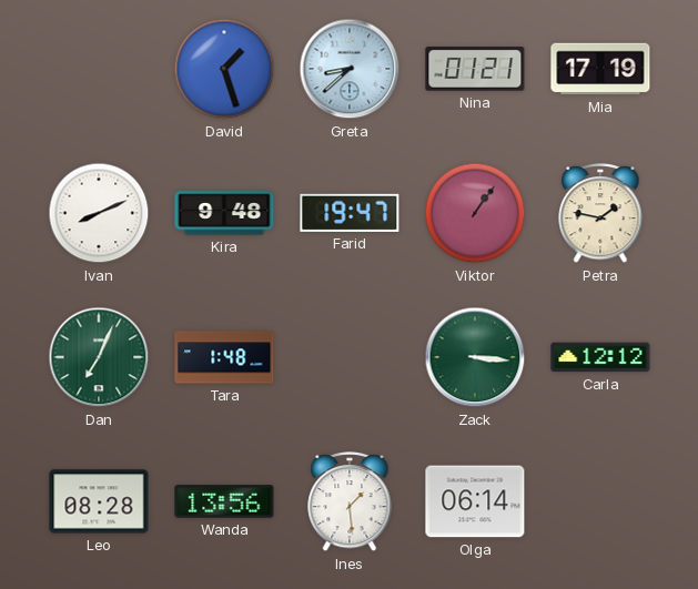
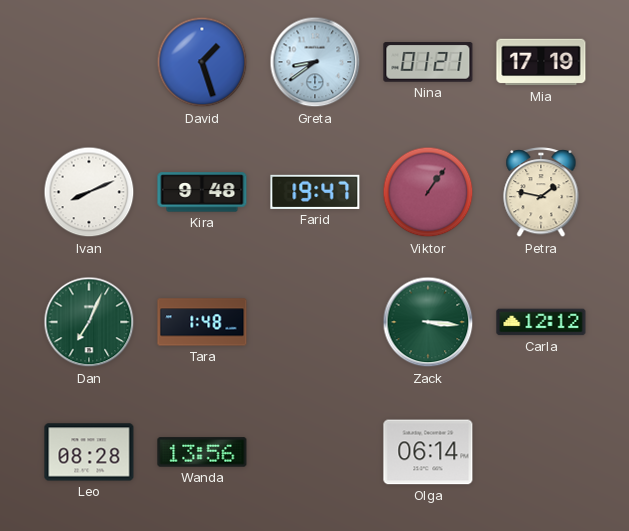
Greta: 8:38 -> 8:39
Ines: 1:29 -> none
